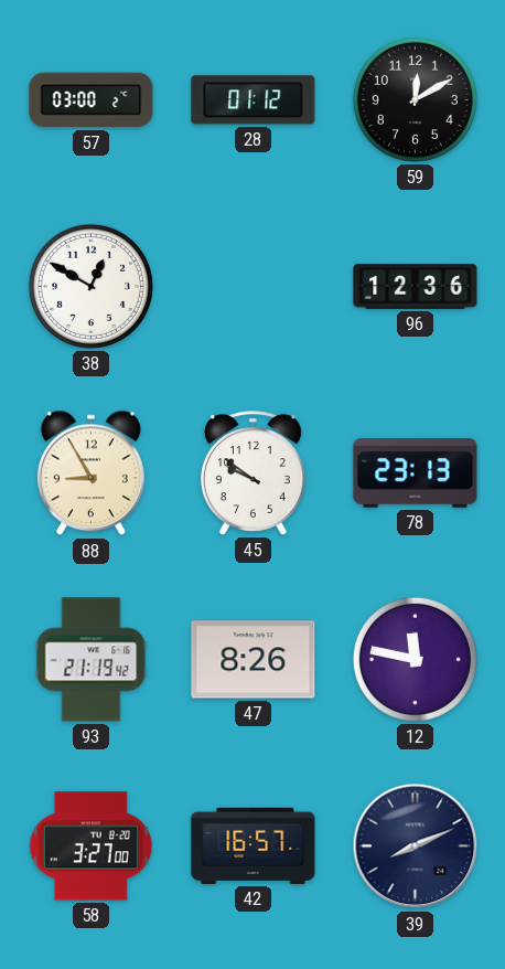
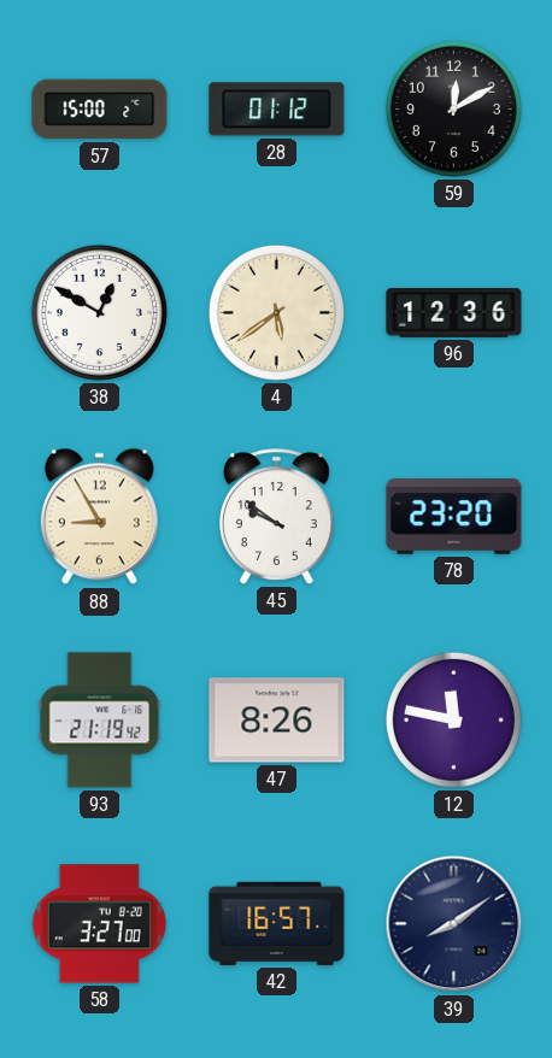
57: 03:00 -> 15:00
4: none -> 5:39
78: 23:13 -> 23:20
39: 8:11 -> 8:09
